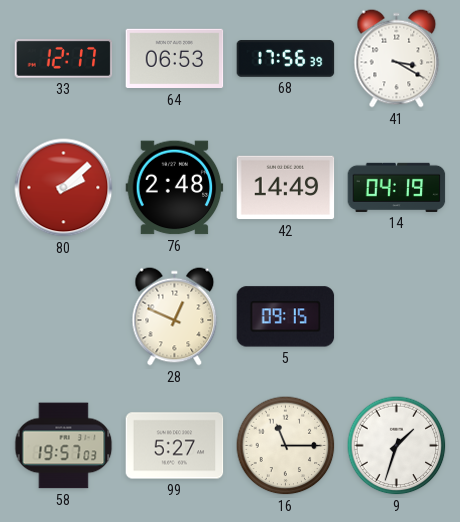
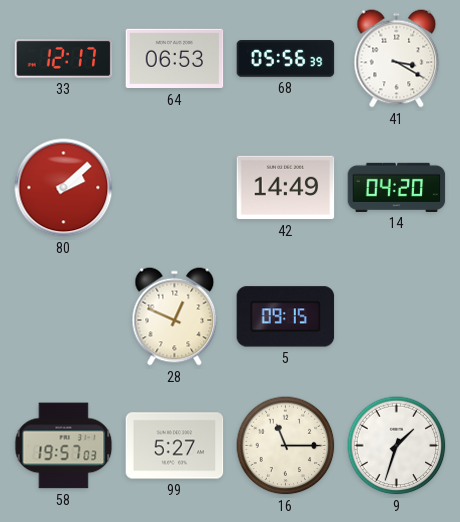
68: 17:56 -> 05:56
76: 2:48 -> none
14: 04:19 -> 04:20
